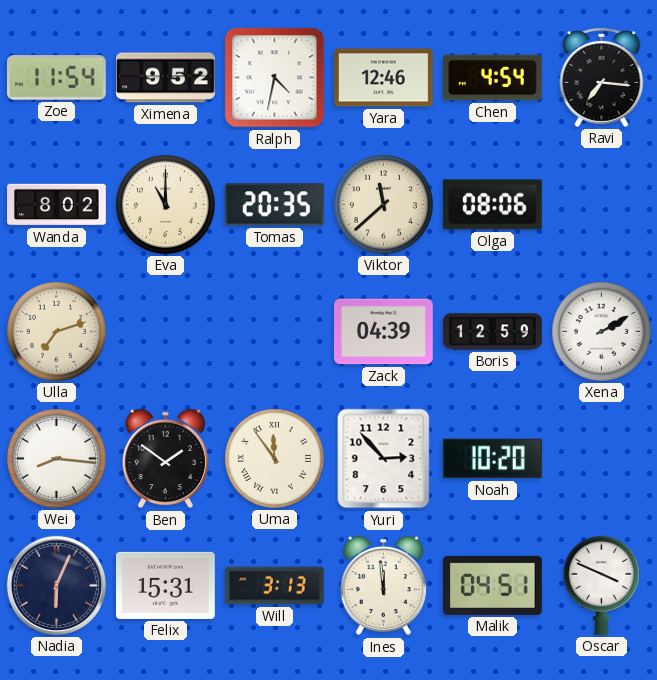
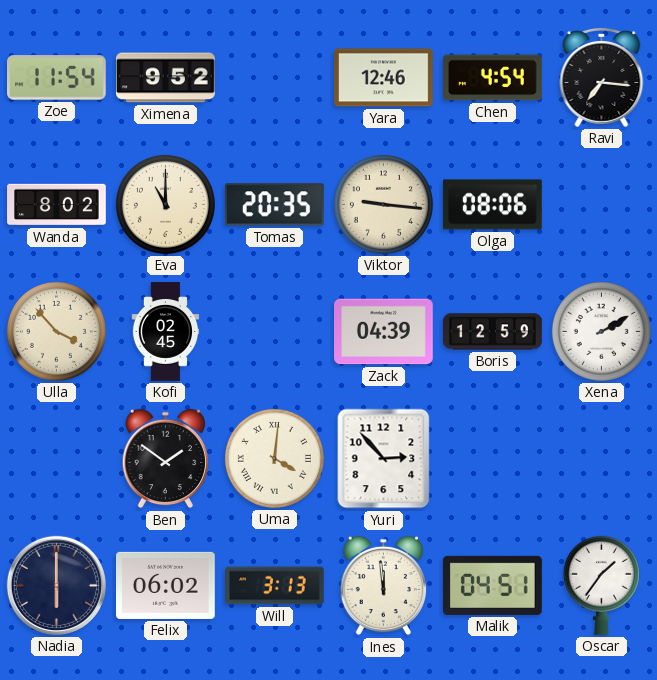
Ralph: 4:32 -> none
Viktor: 11:38 -> 9:16
Ulla: 7:12 -> 3:53
Kofi: none -> 02:45
Wei: 8:16 -> none
Uma: 11:54 -> 4:01
Noah: 10:20 -> none
Nadia: 6:04 -> 6:00
Felix: 15:31 -> 06:02
Oscar: 3:49 -> 1:36
